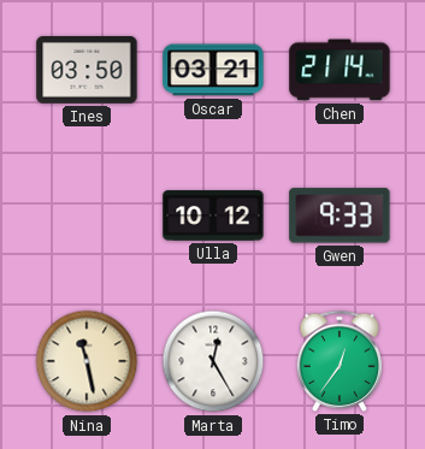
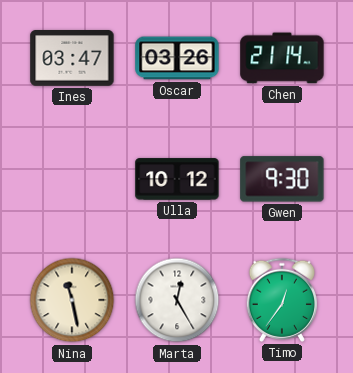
Ines: 03:50 -> 03:47
Oscar: 03:21 -> 03:26
Gwen: 9:33 -> 9:30
